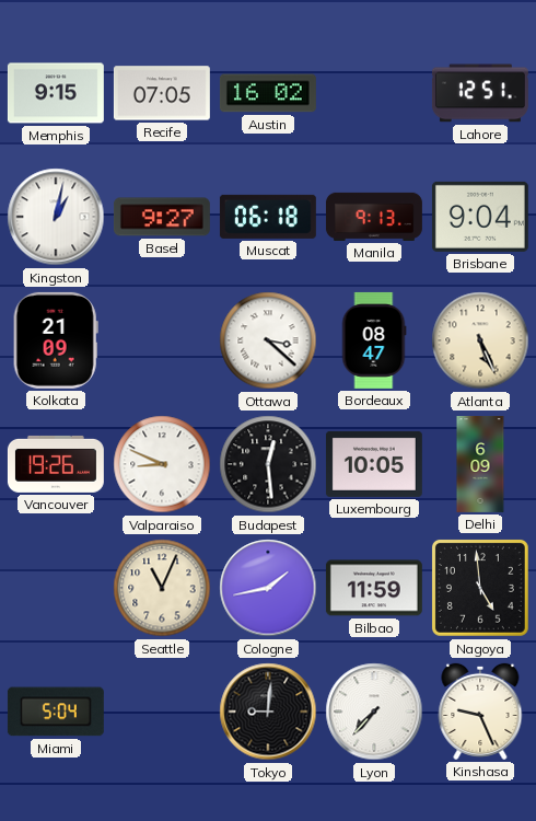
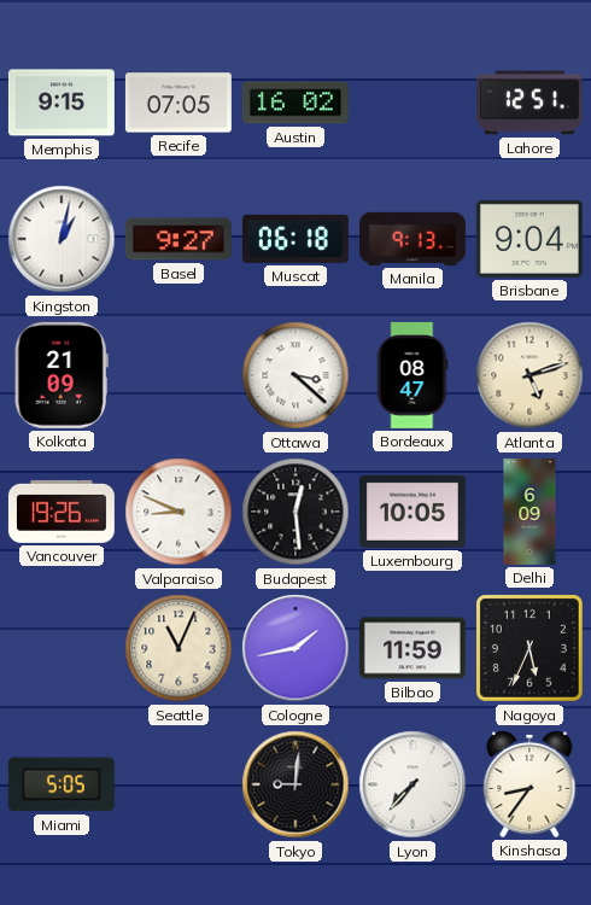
Atlanta: 5:26 -> 5:12
Nagoya: 4:59 -> 5:34
Miami: 5:04 -> 5:05
Kinshasa: 9:26 -> 8:36
